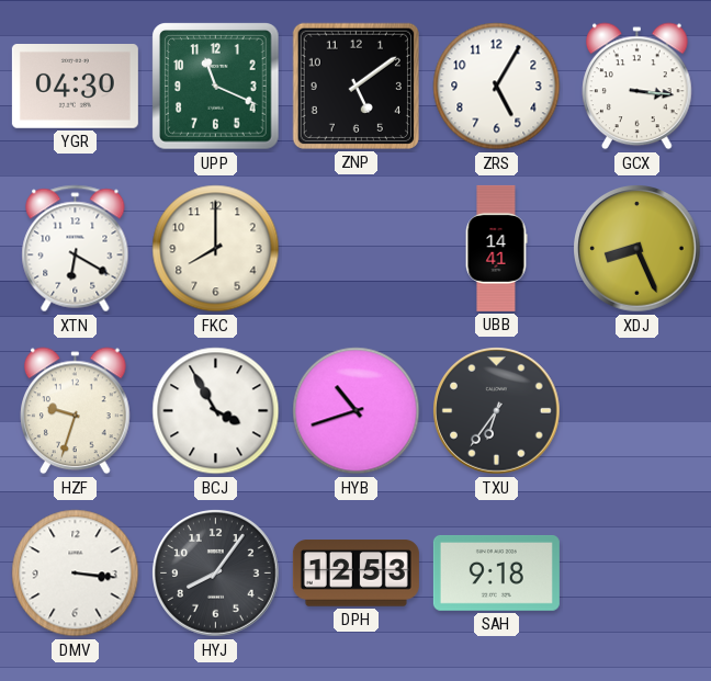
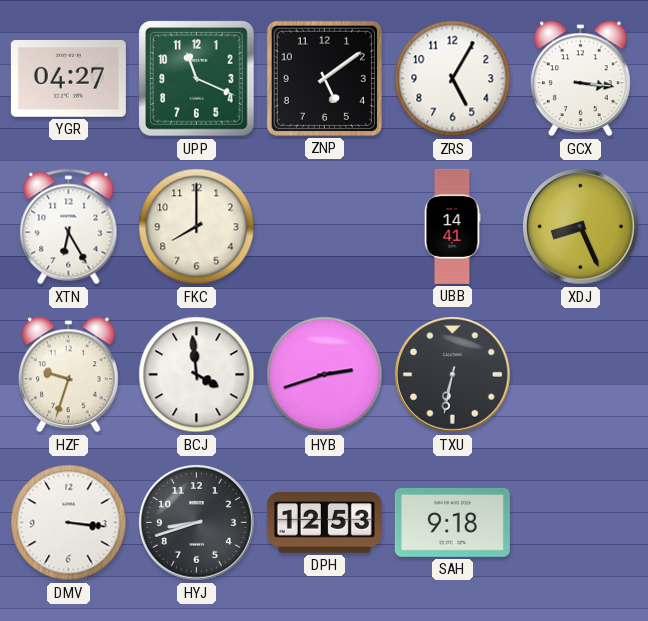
YGR: 04:30 -> 04:27
XTN: 6:20 -> 6:25
BCJ: 3:55 -> 3:59
HYB: 10:42 -> 2:42
TXU: 6:36 -> 6:32
HYJ: 8:06 -> 8:42
